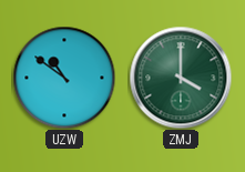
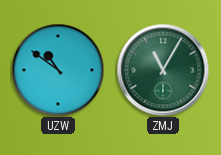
ZMJ: 4:00 -> 11:05
